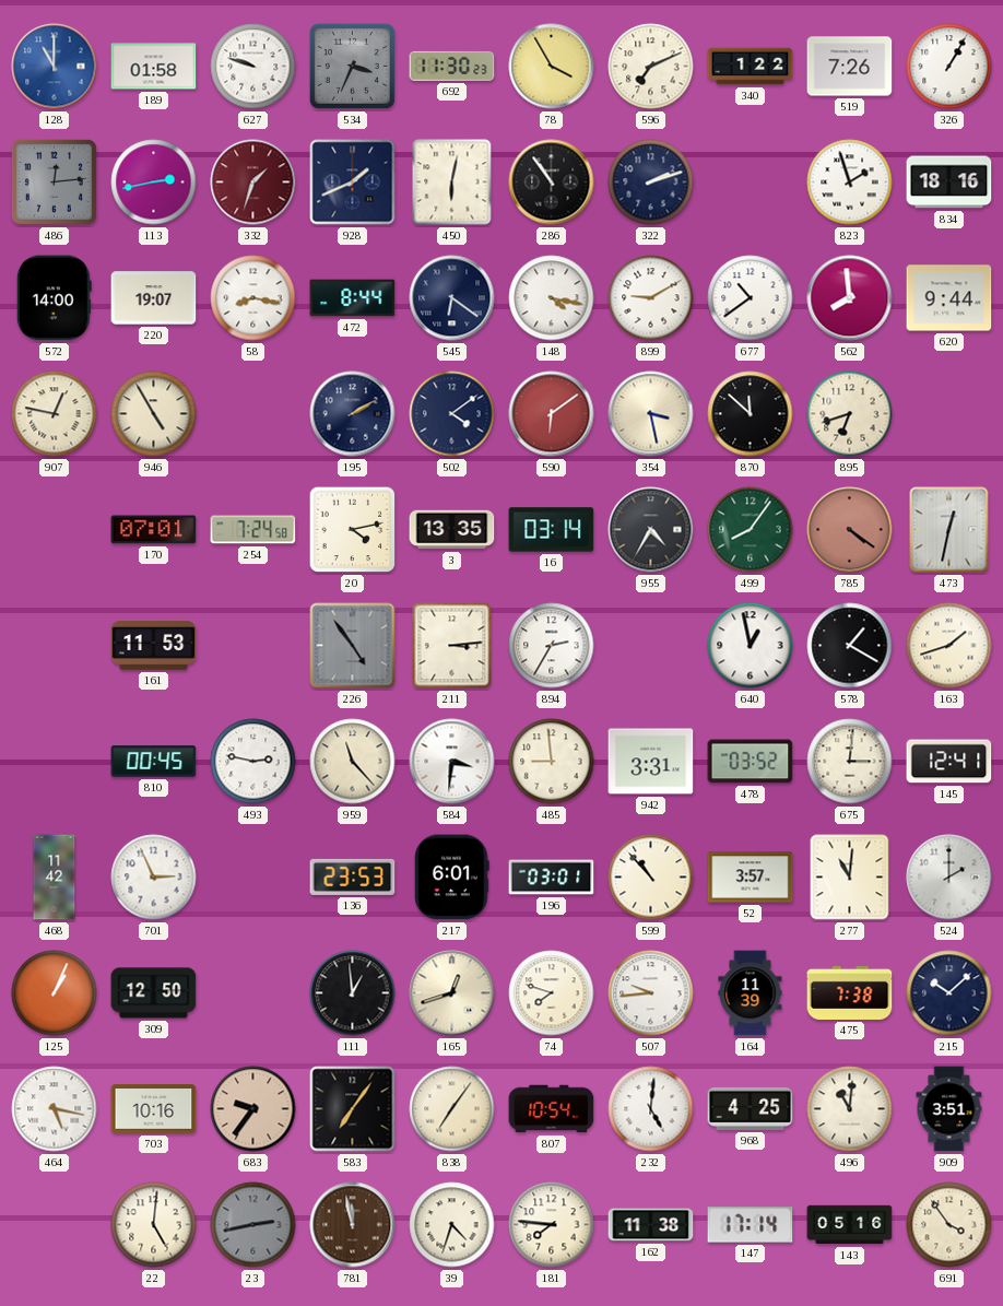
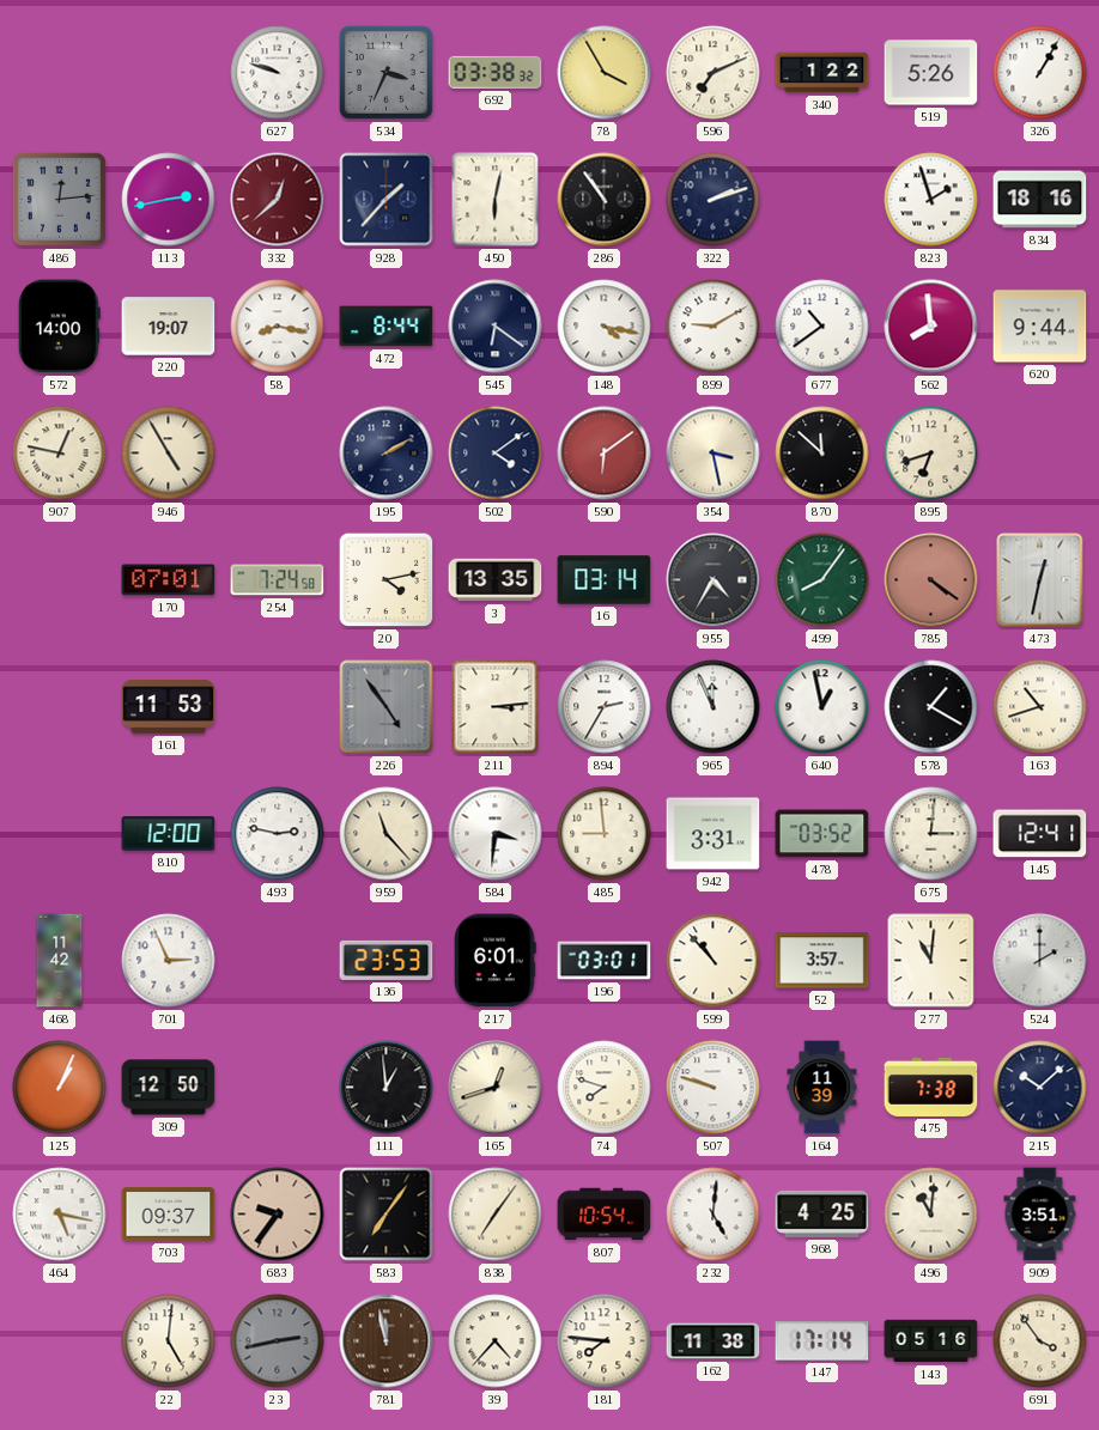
128: 11:00 -> none
189: 01:58 -> none
692: 11:30 -> 03:38
519: 7:26 -> 5:26
332: 1:33 -> 12:38
928: 1:41 -> 1:37
965: none -> 11:56
163: 1:42 -> 10:42
810: 00:45 -> 12:00
507: 9:44 -> 9:48
703: 10:16 -> 09:37
39: 4:33 -> 4:37
